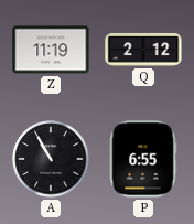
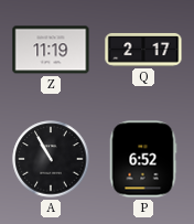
Q: 2:12 -> 2:17
P: 6:55 -> 6:52
